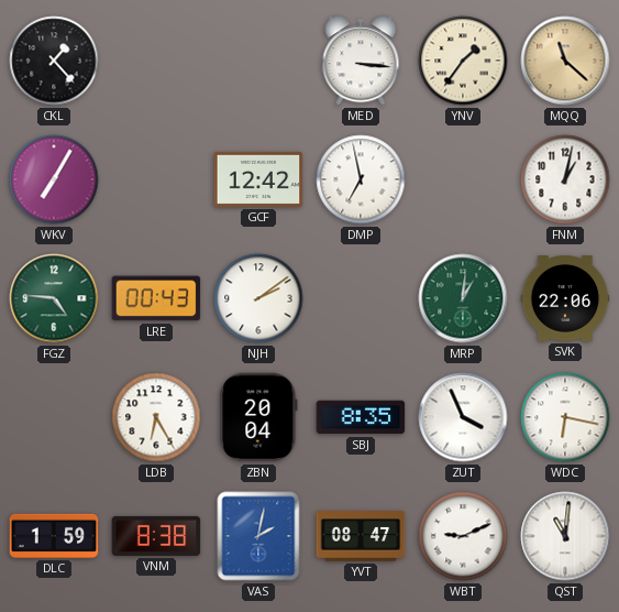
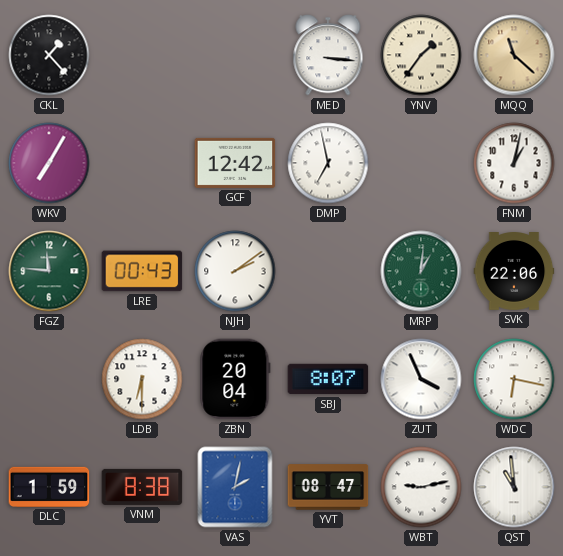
FGZ: 4:46 -> 11:46
LDB: 6:25 -> 6:30
SBJ: 8:35 -> 8:07
WBT: 9:11 -> 9:13
QST: 11:01 -> 10:59
